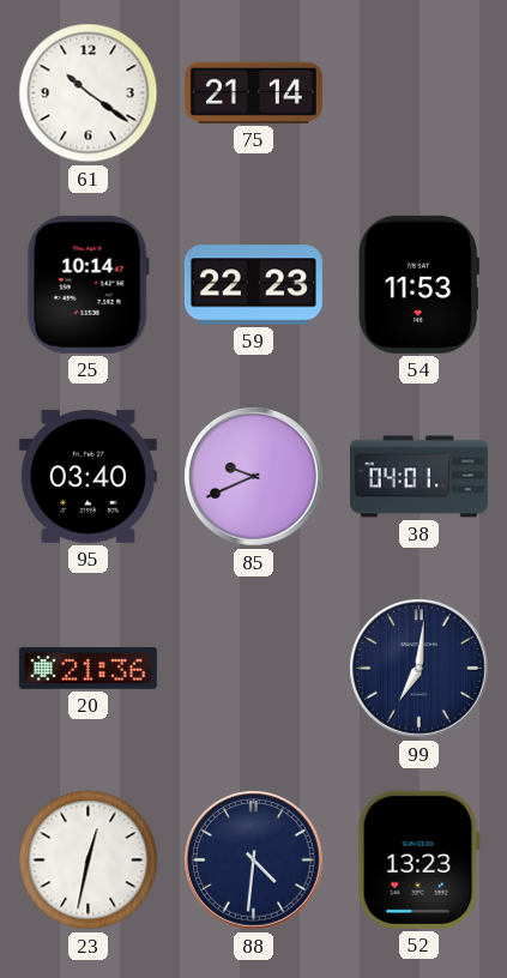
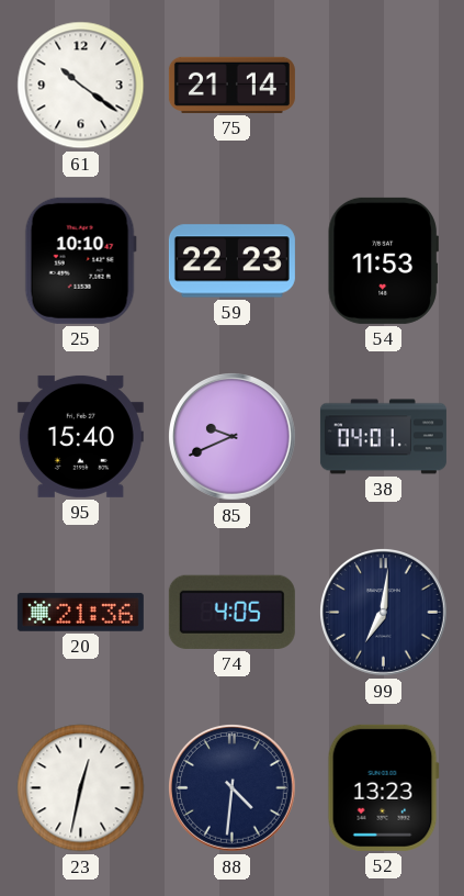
25: 10:14 -> 10:10
95: 03:40 -> 15:40
74: none -> 4:05
